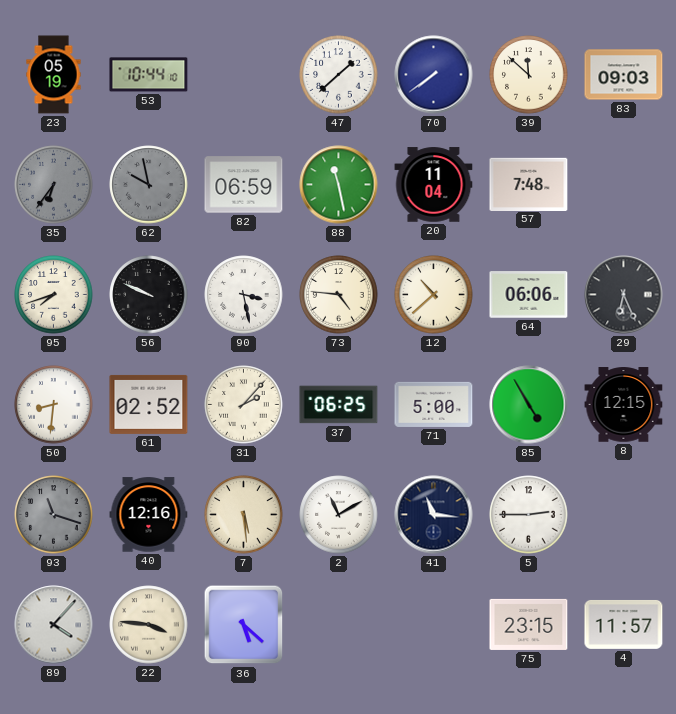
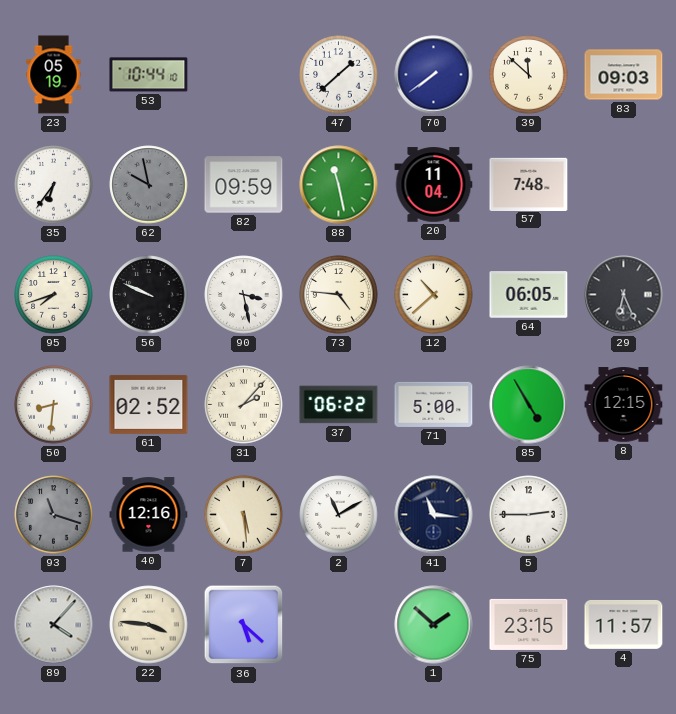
35 dial: grey -> white
82: 06:59 -> 09:59
64: 06:06 -> 06:05
37: 06:25 -> 06:22
1: none -> 1:52
